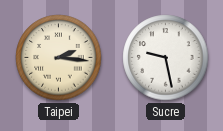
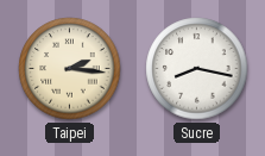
Sucre: 9:28 -> 8:17
